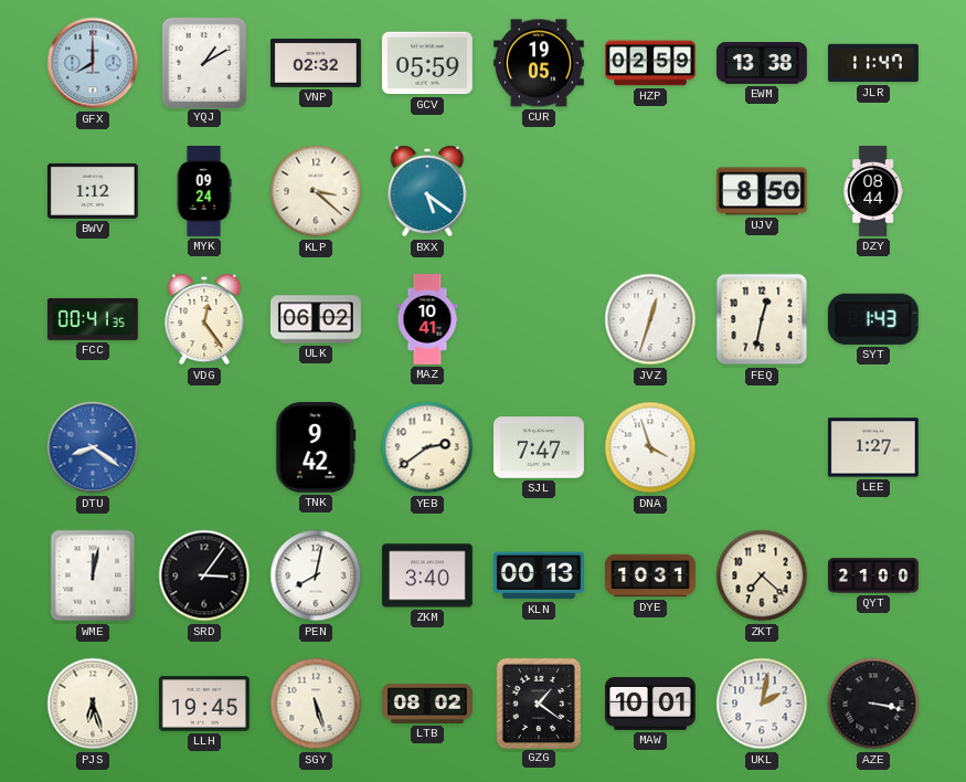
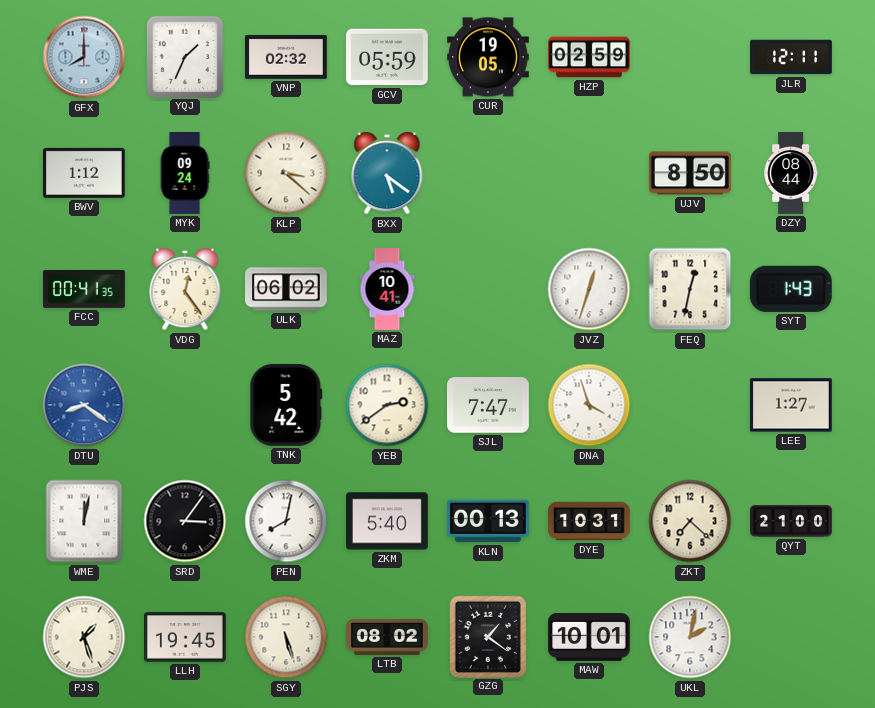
YQJ: 1:10 -> 1:34
EWM: 13:38 -> none
JLR: 11:47 -> 12:11
TNK: 9:42 -> 5:42
ZKM: 3:40 -> 5:40
PJS: 6:27 -> 1:27
AZE: 3:17 -> none
